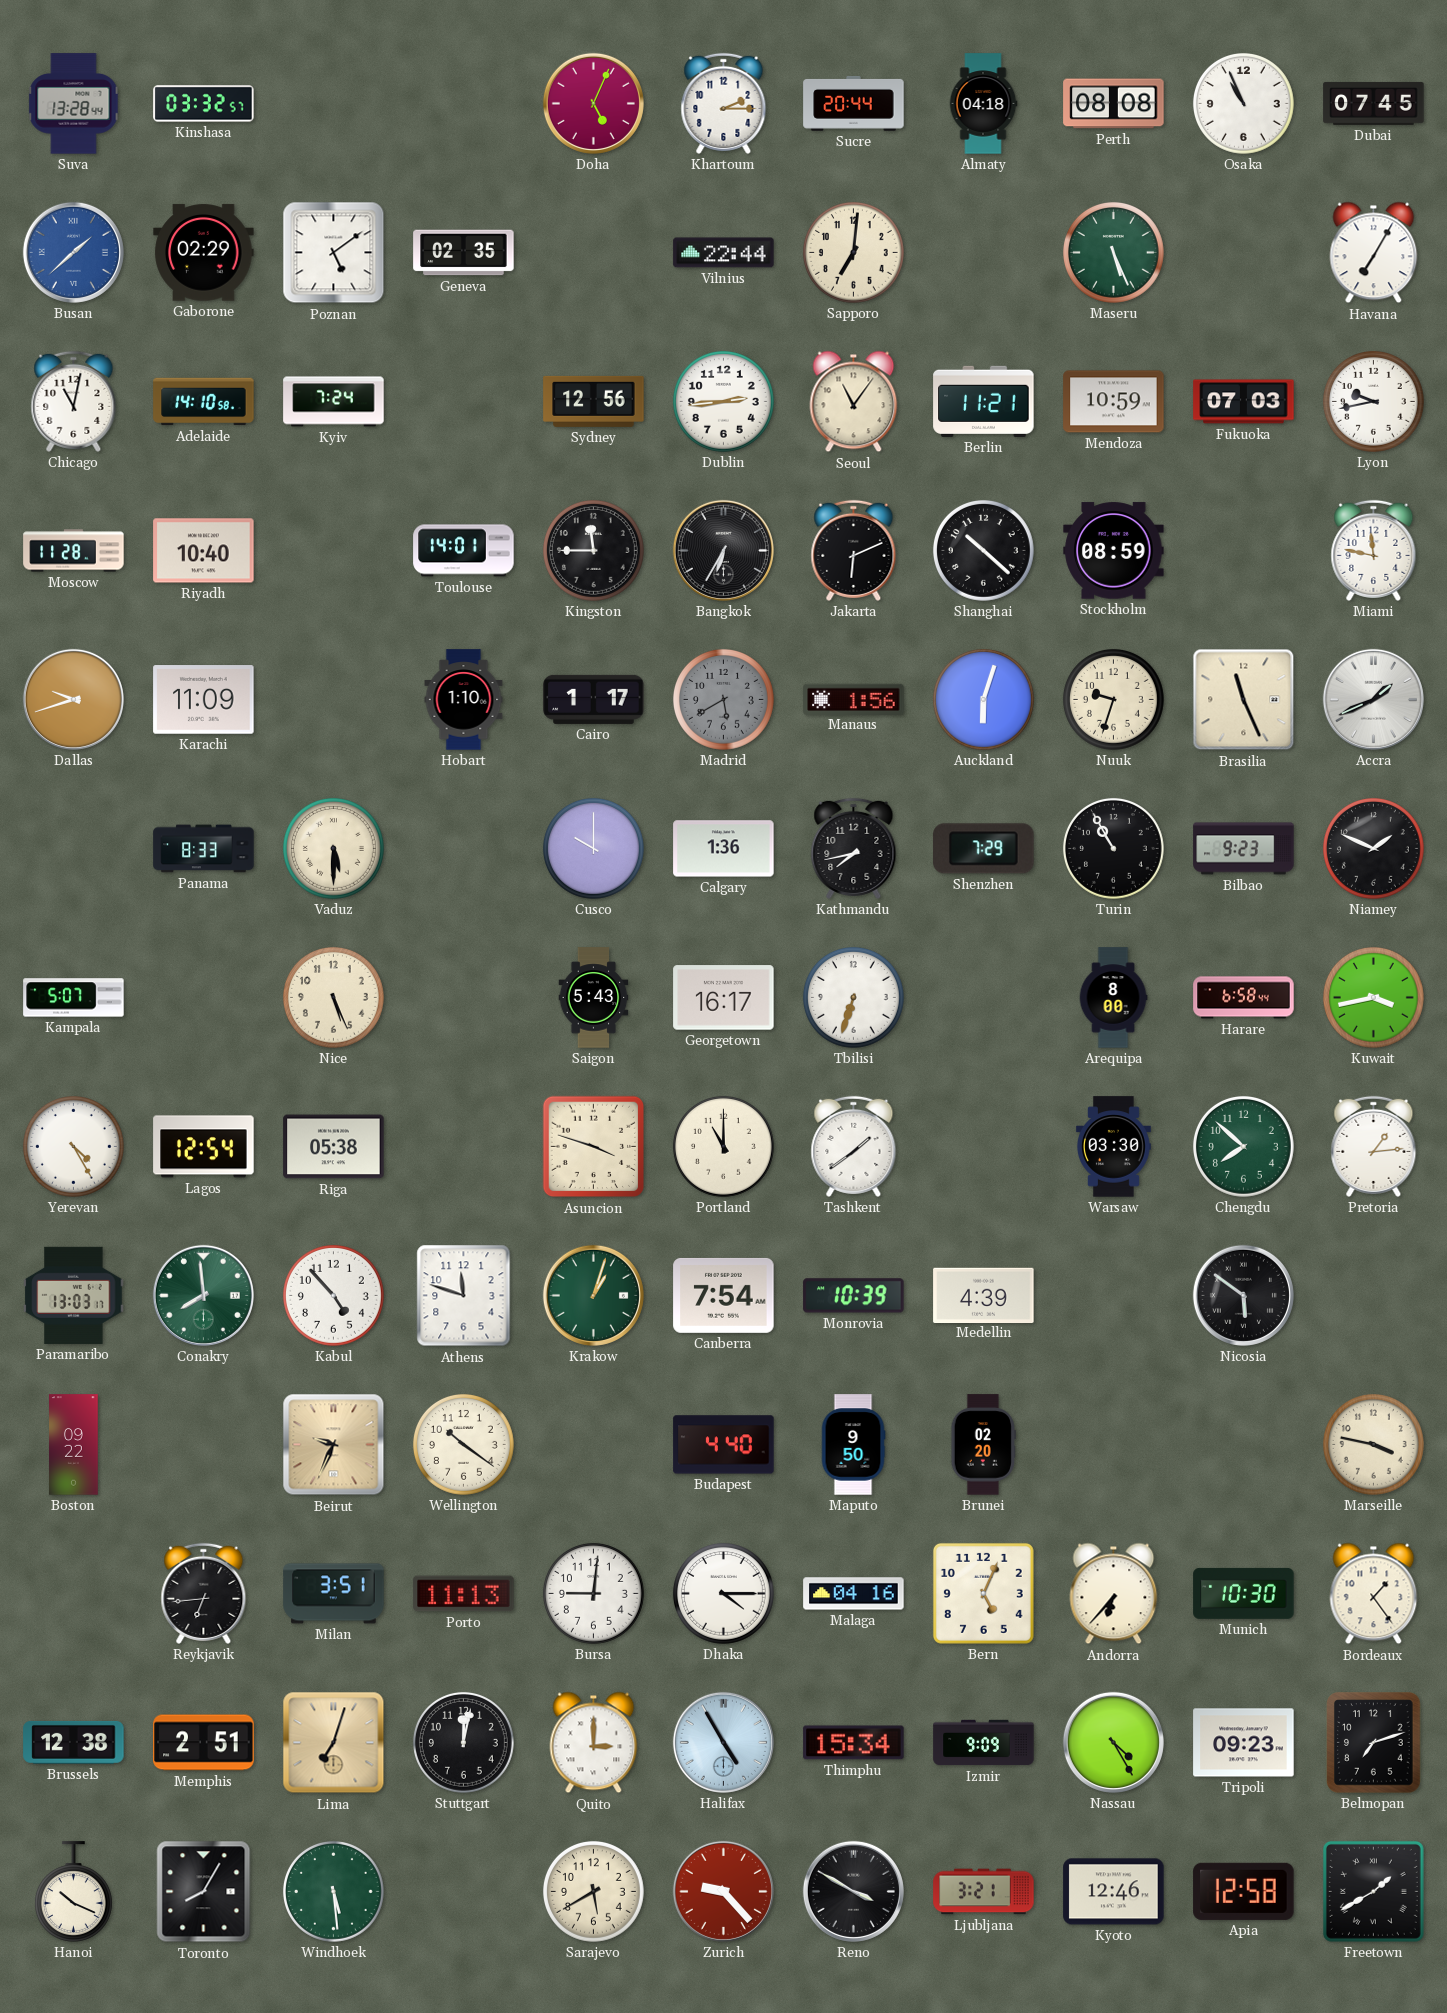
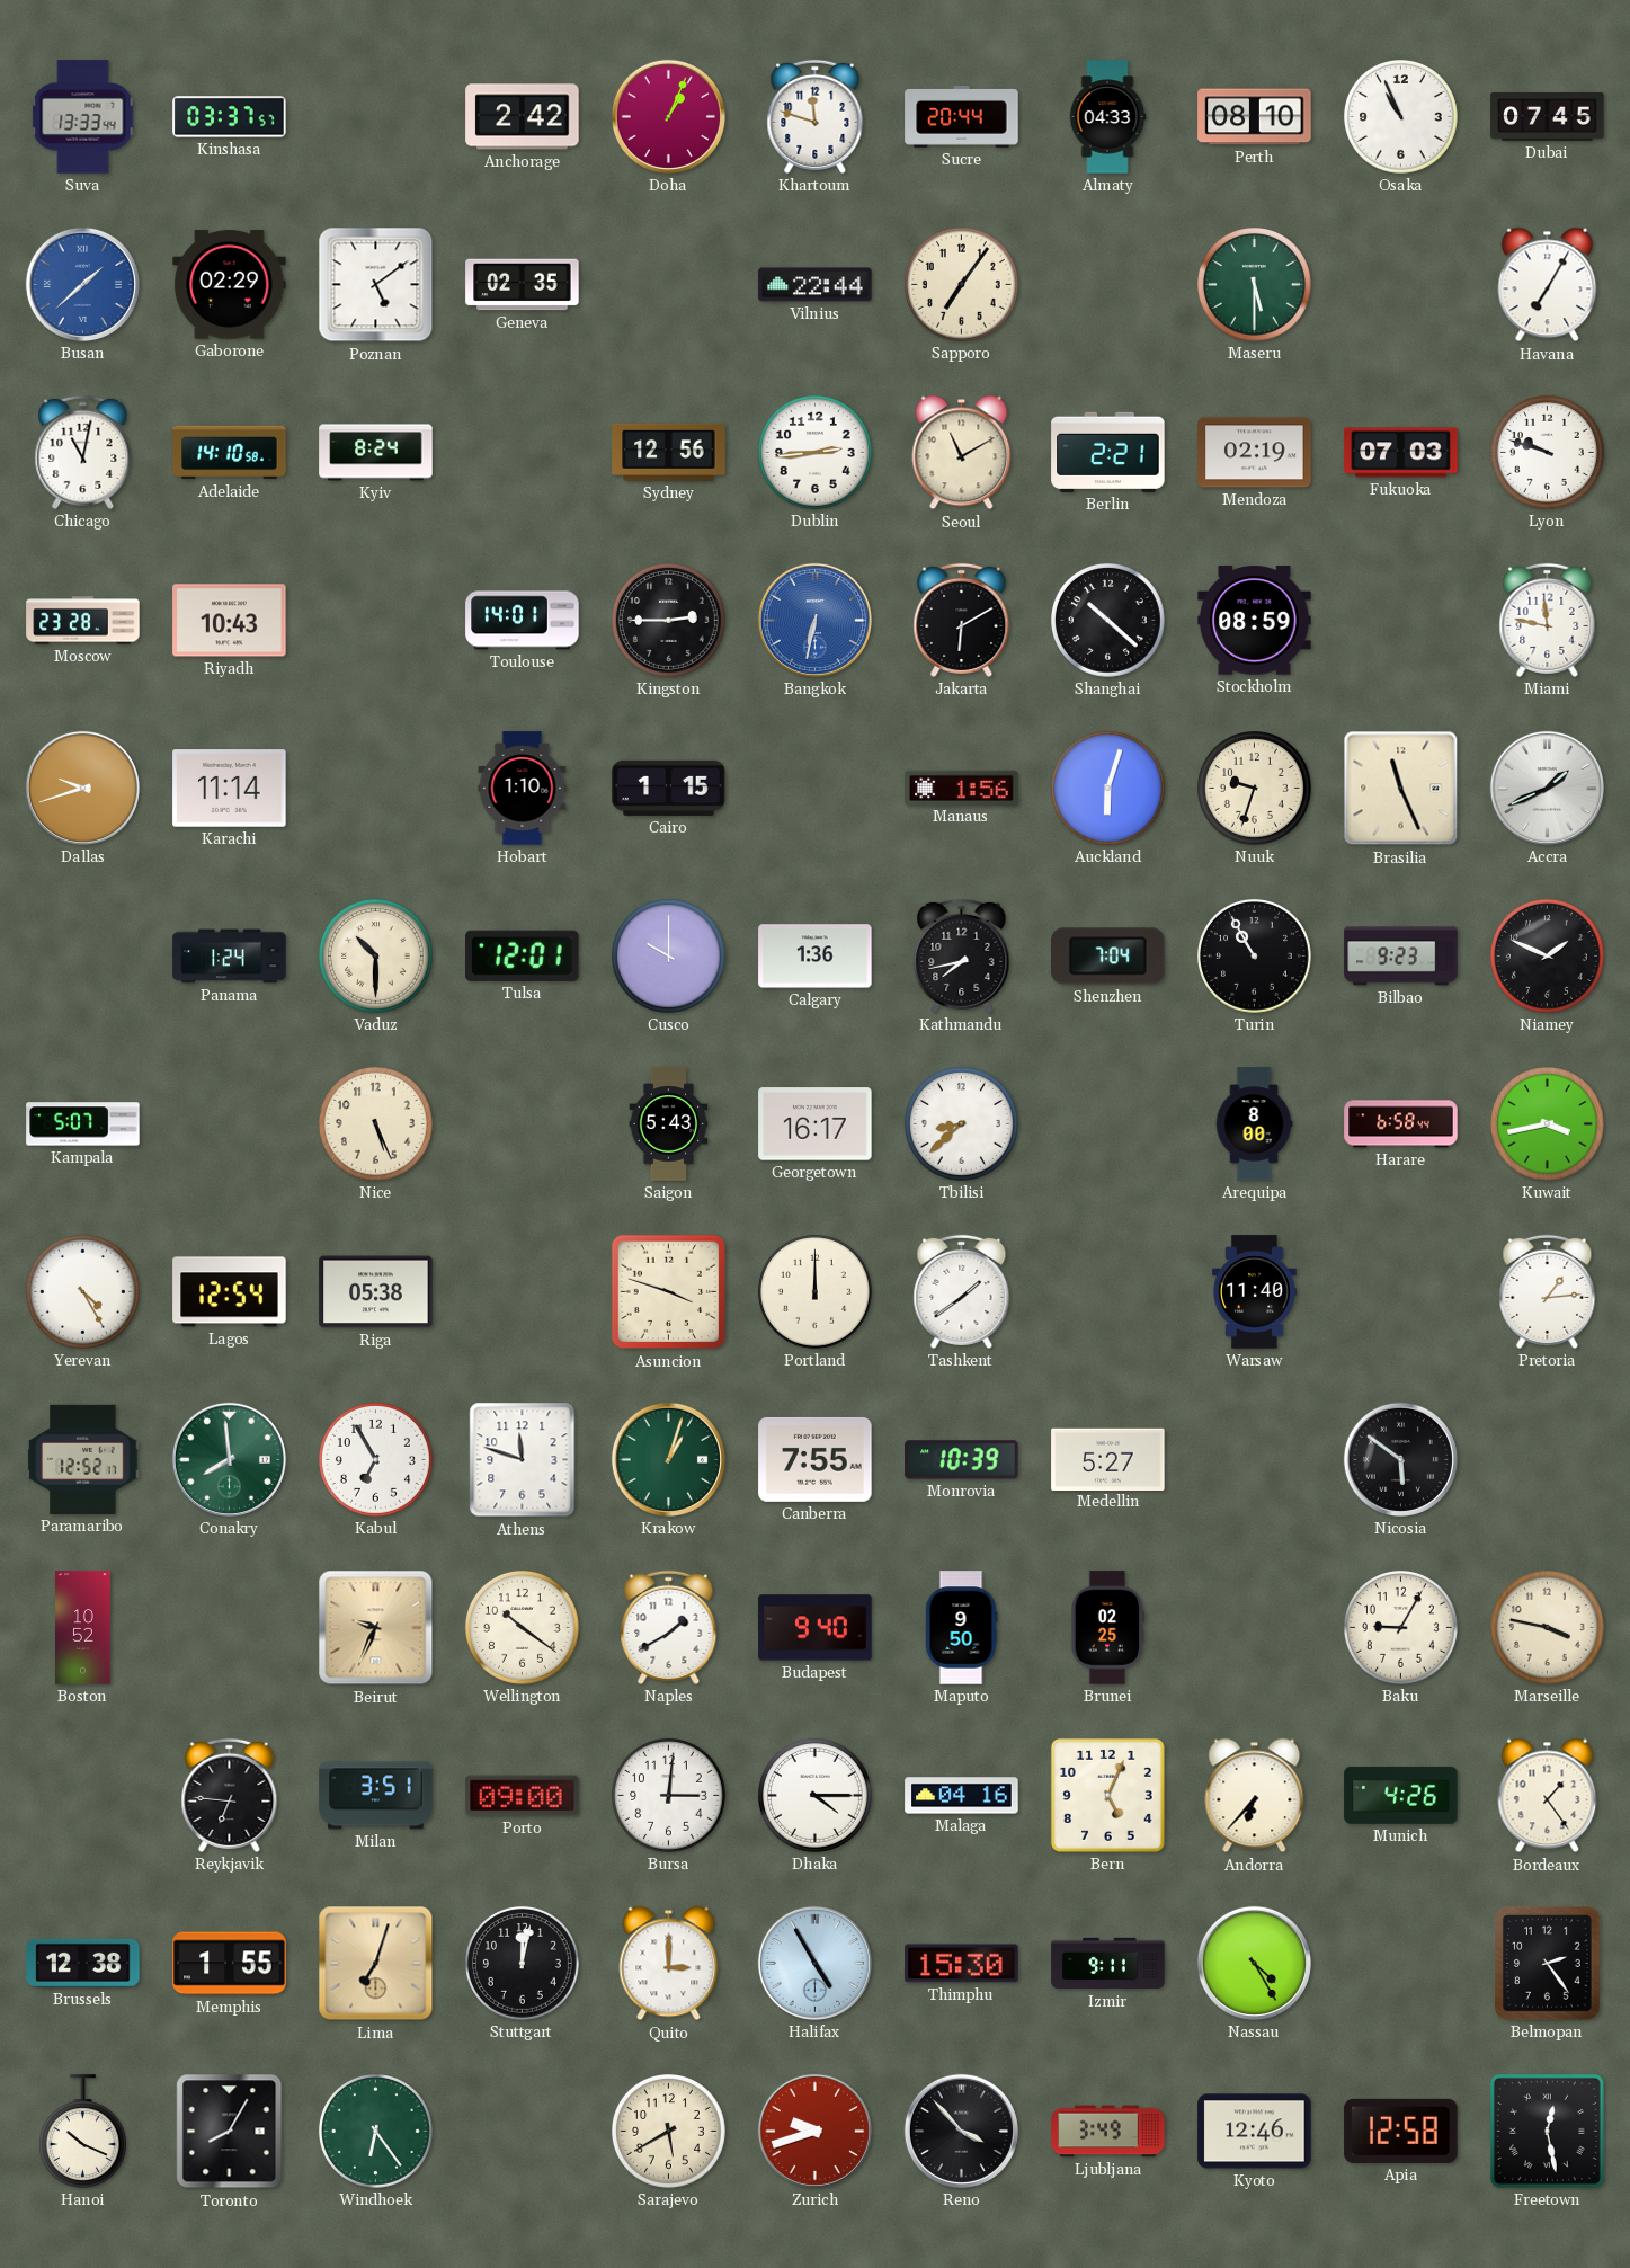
Suva: 13:28 -> 13:33
Kinshasa: 03:32 -> 03:37
Anchorage: none -> 2:42
Doha: 5:04 -> 1:04
Khartoum: 2:15 -> 11:48
Almaty: 04:18 -> 04:33
Perth: 08:08 -> 08:10
Sapporo: 7:01 -> 7:06
Maseru: 5:26 -> 5:30
Kyiv: 7:24 -> 8:24
Seoul: 11:06 -> 11:10
Berlin: 11:21 -> 2:21
Mendoza: 10:59 -> 02:19
Lyon: 9:43 -> 9:48
Moscow: 11:28 -> 23:28
Riyadh: 10:40 -> 10:43
Kingston: 11:45 -> 2:45
Bangkok: 6:35 -> 6:32
Bangkok dial: black -> blue
Jakarta: 6:11 -> 6:10
Karachi: 11:09 -> 11:14
Cairo: 1:17 -> 1:15
Madrid: 5:40 -> none
Panama: 8:33 -> 1:24
Vaduz: 5:30 -> 10:30
Tulsa: none -> 12:01
Shenzhen: 7:29 -> 7:04
Tbilisi: 6:33 -> 8:38
Portland: 11:00 -> 12:00
Warsaw: 03:30 -> 11:40
Chengdu: 7:52 -> none
Paramaribo: 13:03 -> 12:52
Kabul: 4:53 -> 6:55
Canberra: 7:54 -> 7:55
Medellin: 4:39 -> 5:27
Boston: 09:22 -> 10:52
Naples: none -> 1:40
Budapest: 4:40 -> 9:40
Brunei: 02:20 -> 02:25
Baku: none -> 9:05
Reykjavik: 6:44 -> 6:46
Porto: 11:13 -> 09:00
Bursa: 9:01 -> 3:01
Munich: 10:30 -> 4:26
Memphis: 2:51 -> 1:55
Thimphu: 15:34 -> 15:30
Izmir: 9:09 -> 9:11
Tripoli: 09:23 -> none
Belmopan: 7:12 -> 2:24
Windhoek: 5:29 -> 6:24
Zurich: 9:23 -> 9:42
Reno: 3:50 -> 3:53
Ljubljana: 3:21 -> 3:49
Freetown: 1:40 -> 12:28
